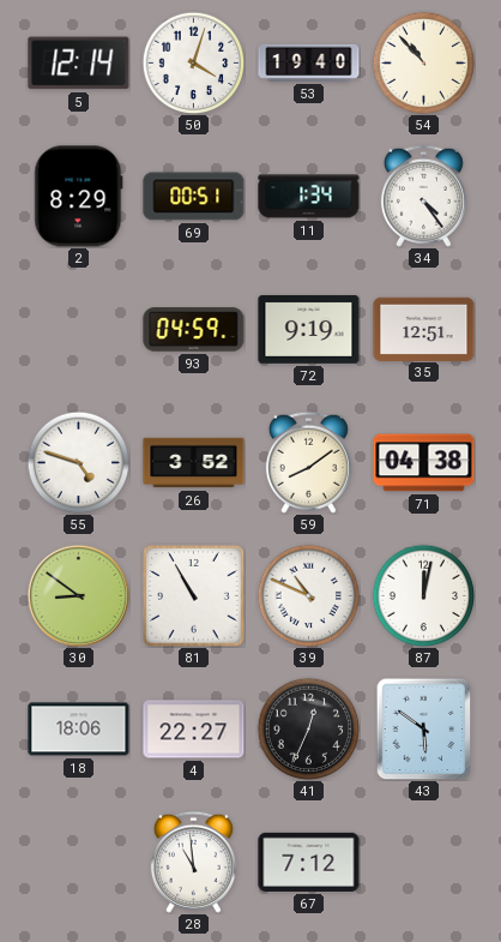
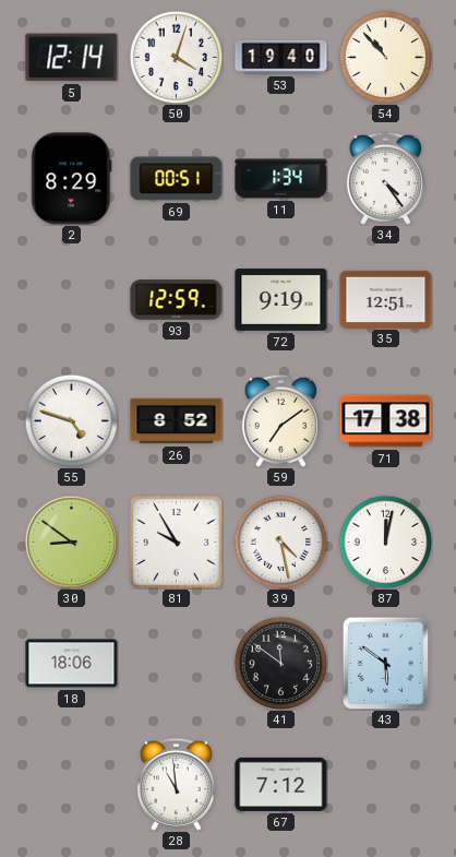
93: 04:59 -> 12:59
26: 3:52 -> 8:52
59: 8:09 -> 7:09
71: 04:38 -> 17:38
81: 10:55 -> 9:55
39: 10:49 -> 4:28
4: 22:27 -> none
41: 12:34 -> 11:51
